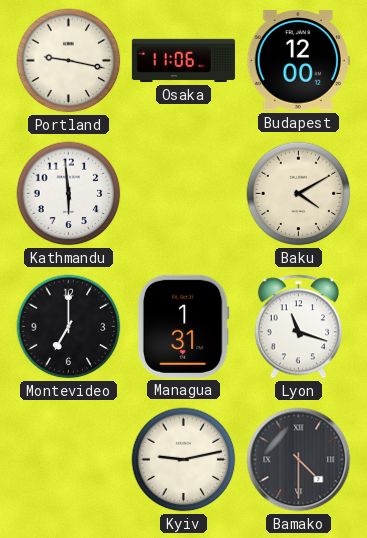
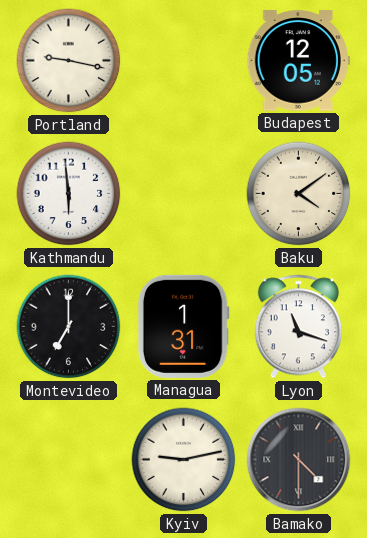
Osaka: 11:06 -> none
Budapest: 12:00 -> 12:05
Baku: 4:10 -> 4:09
